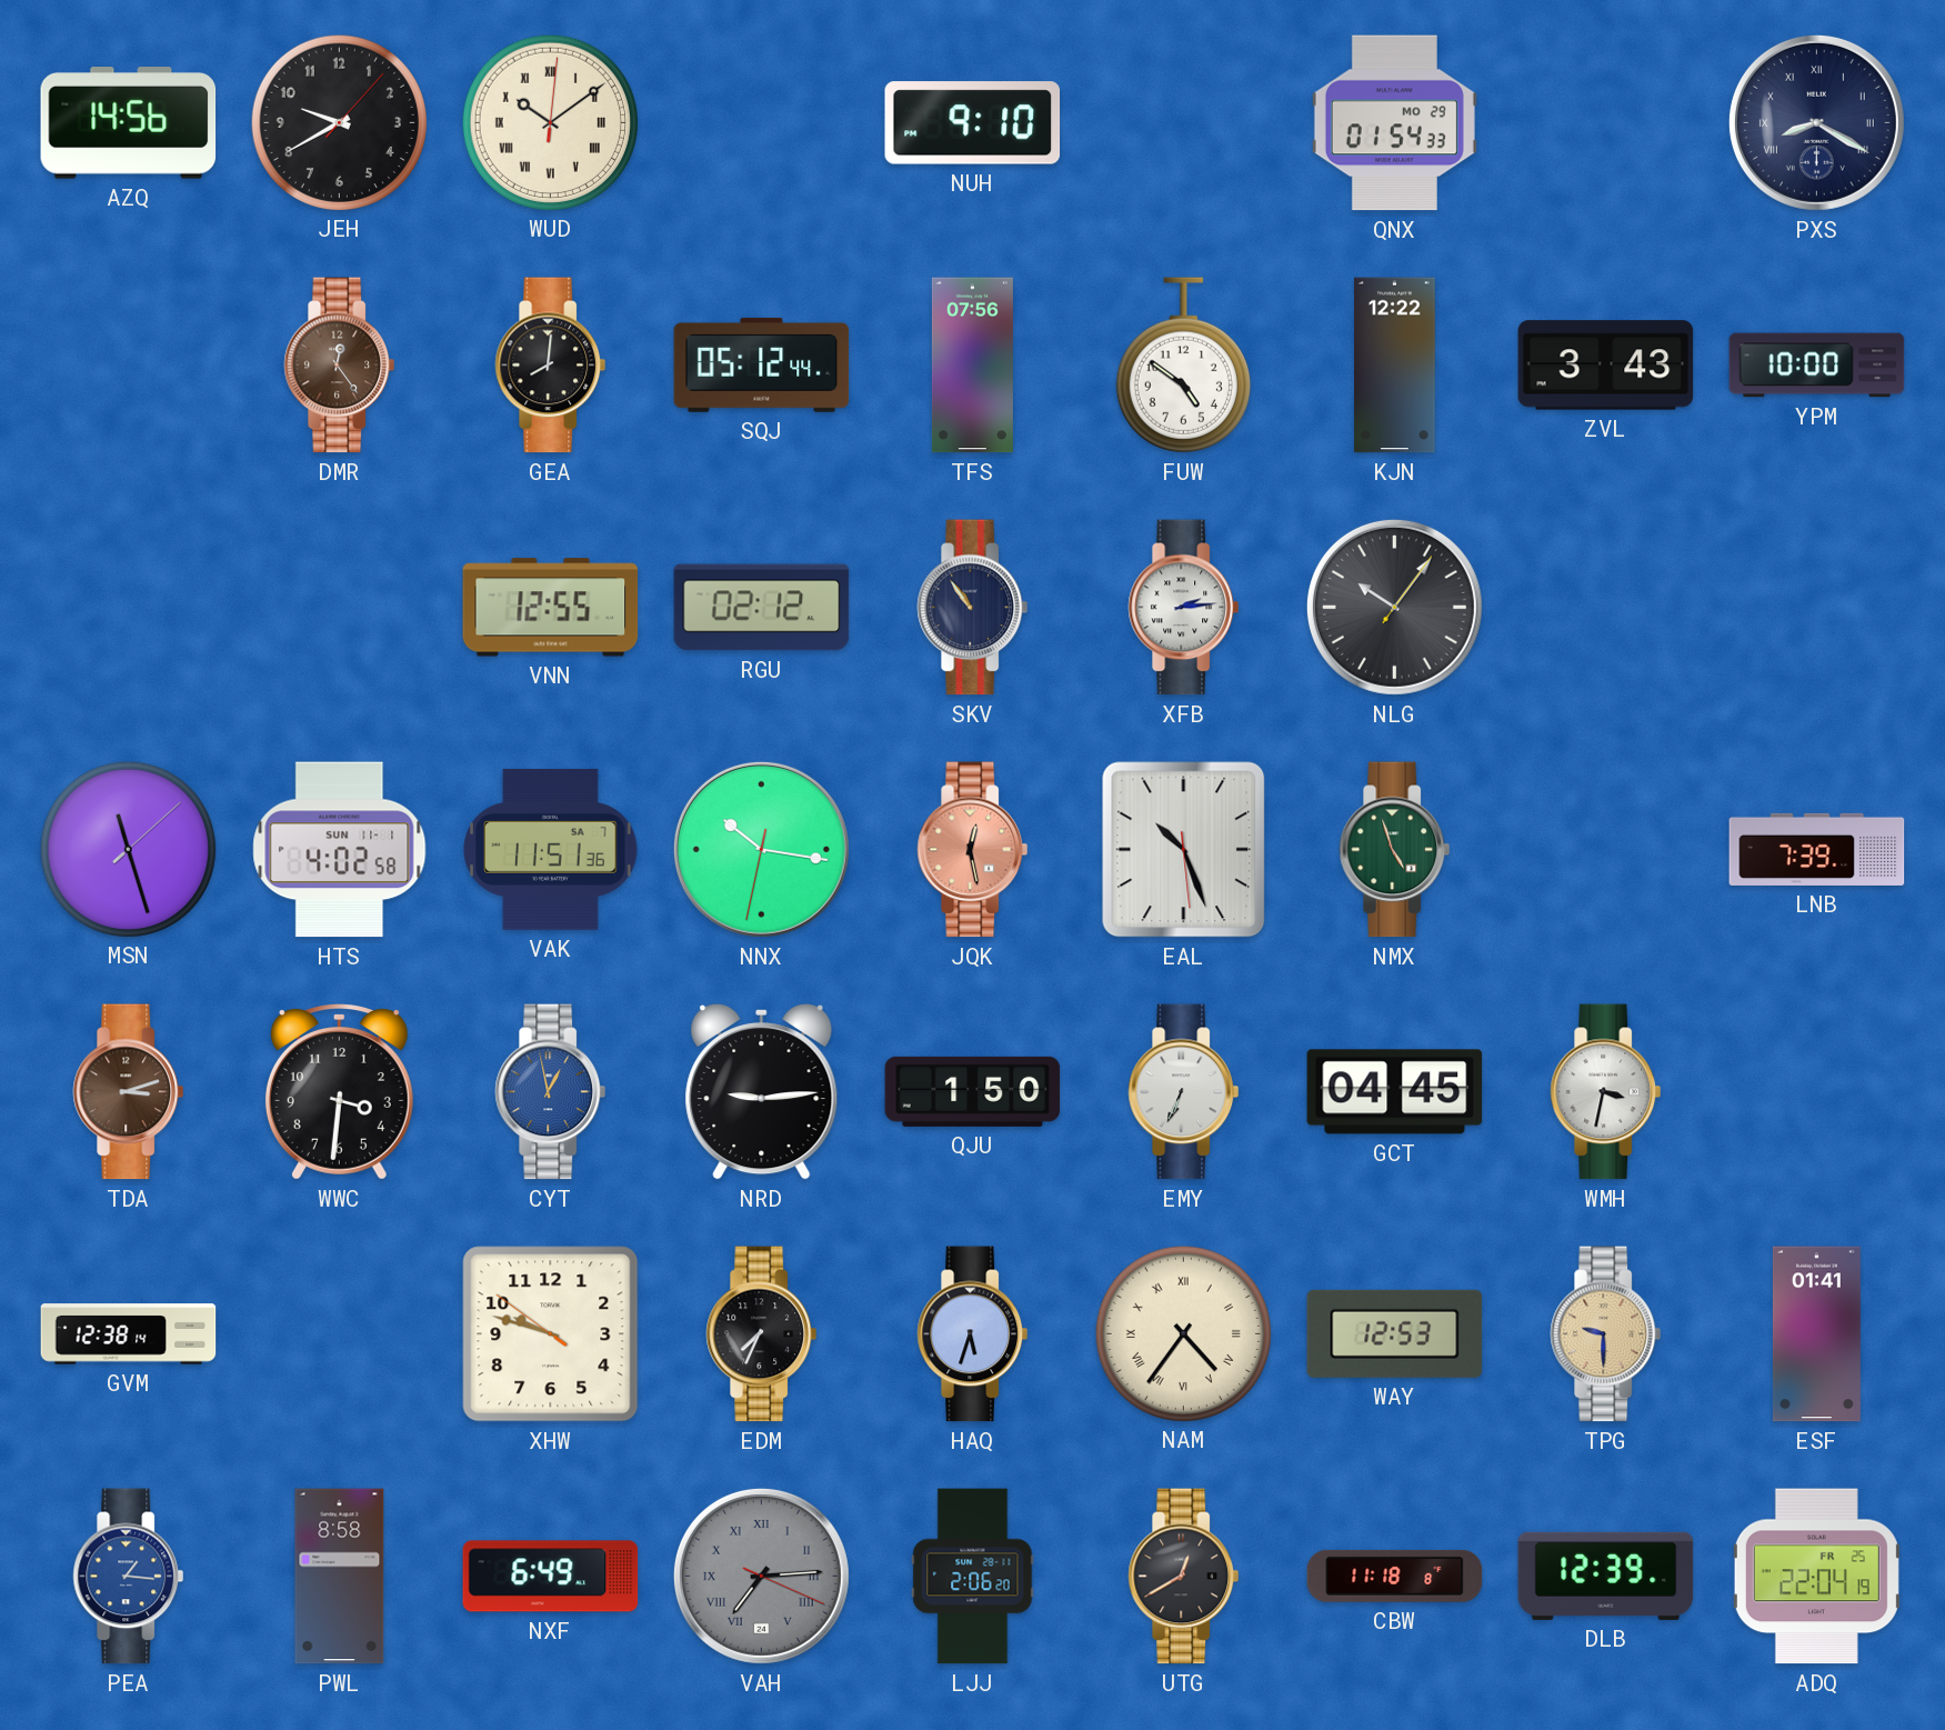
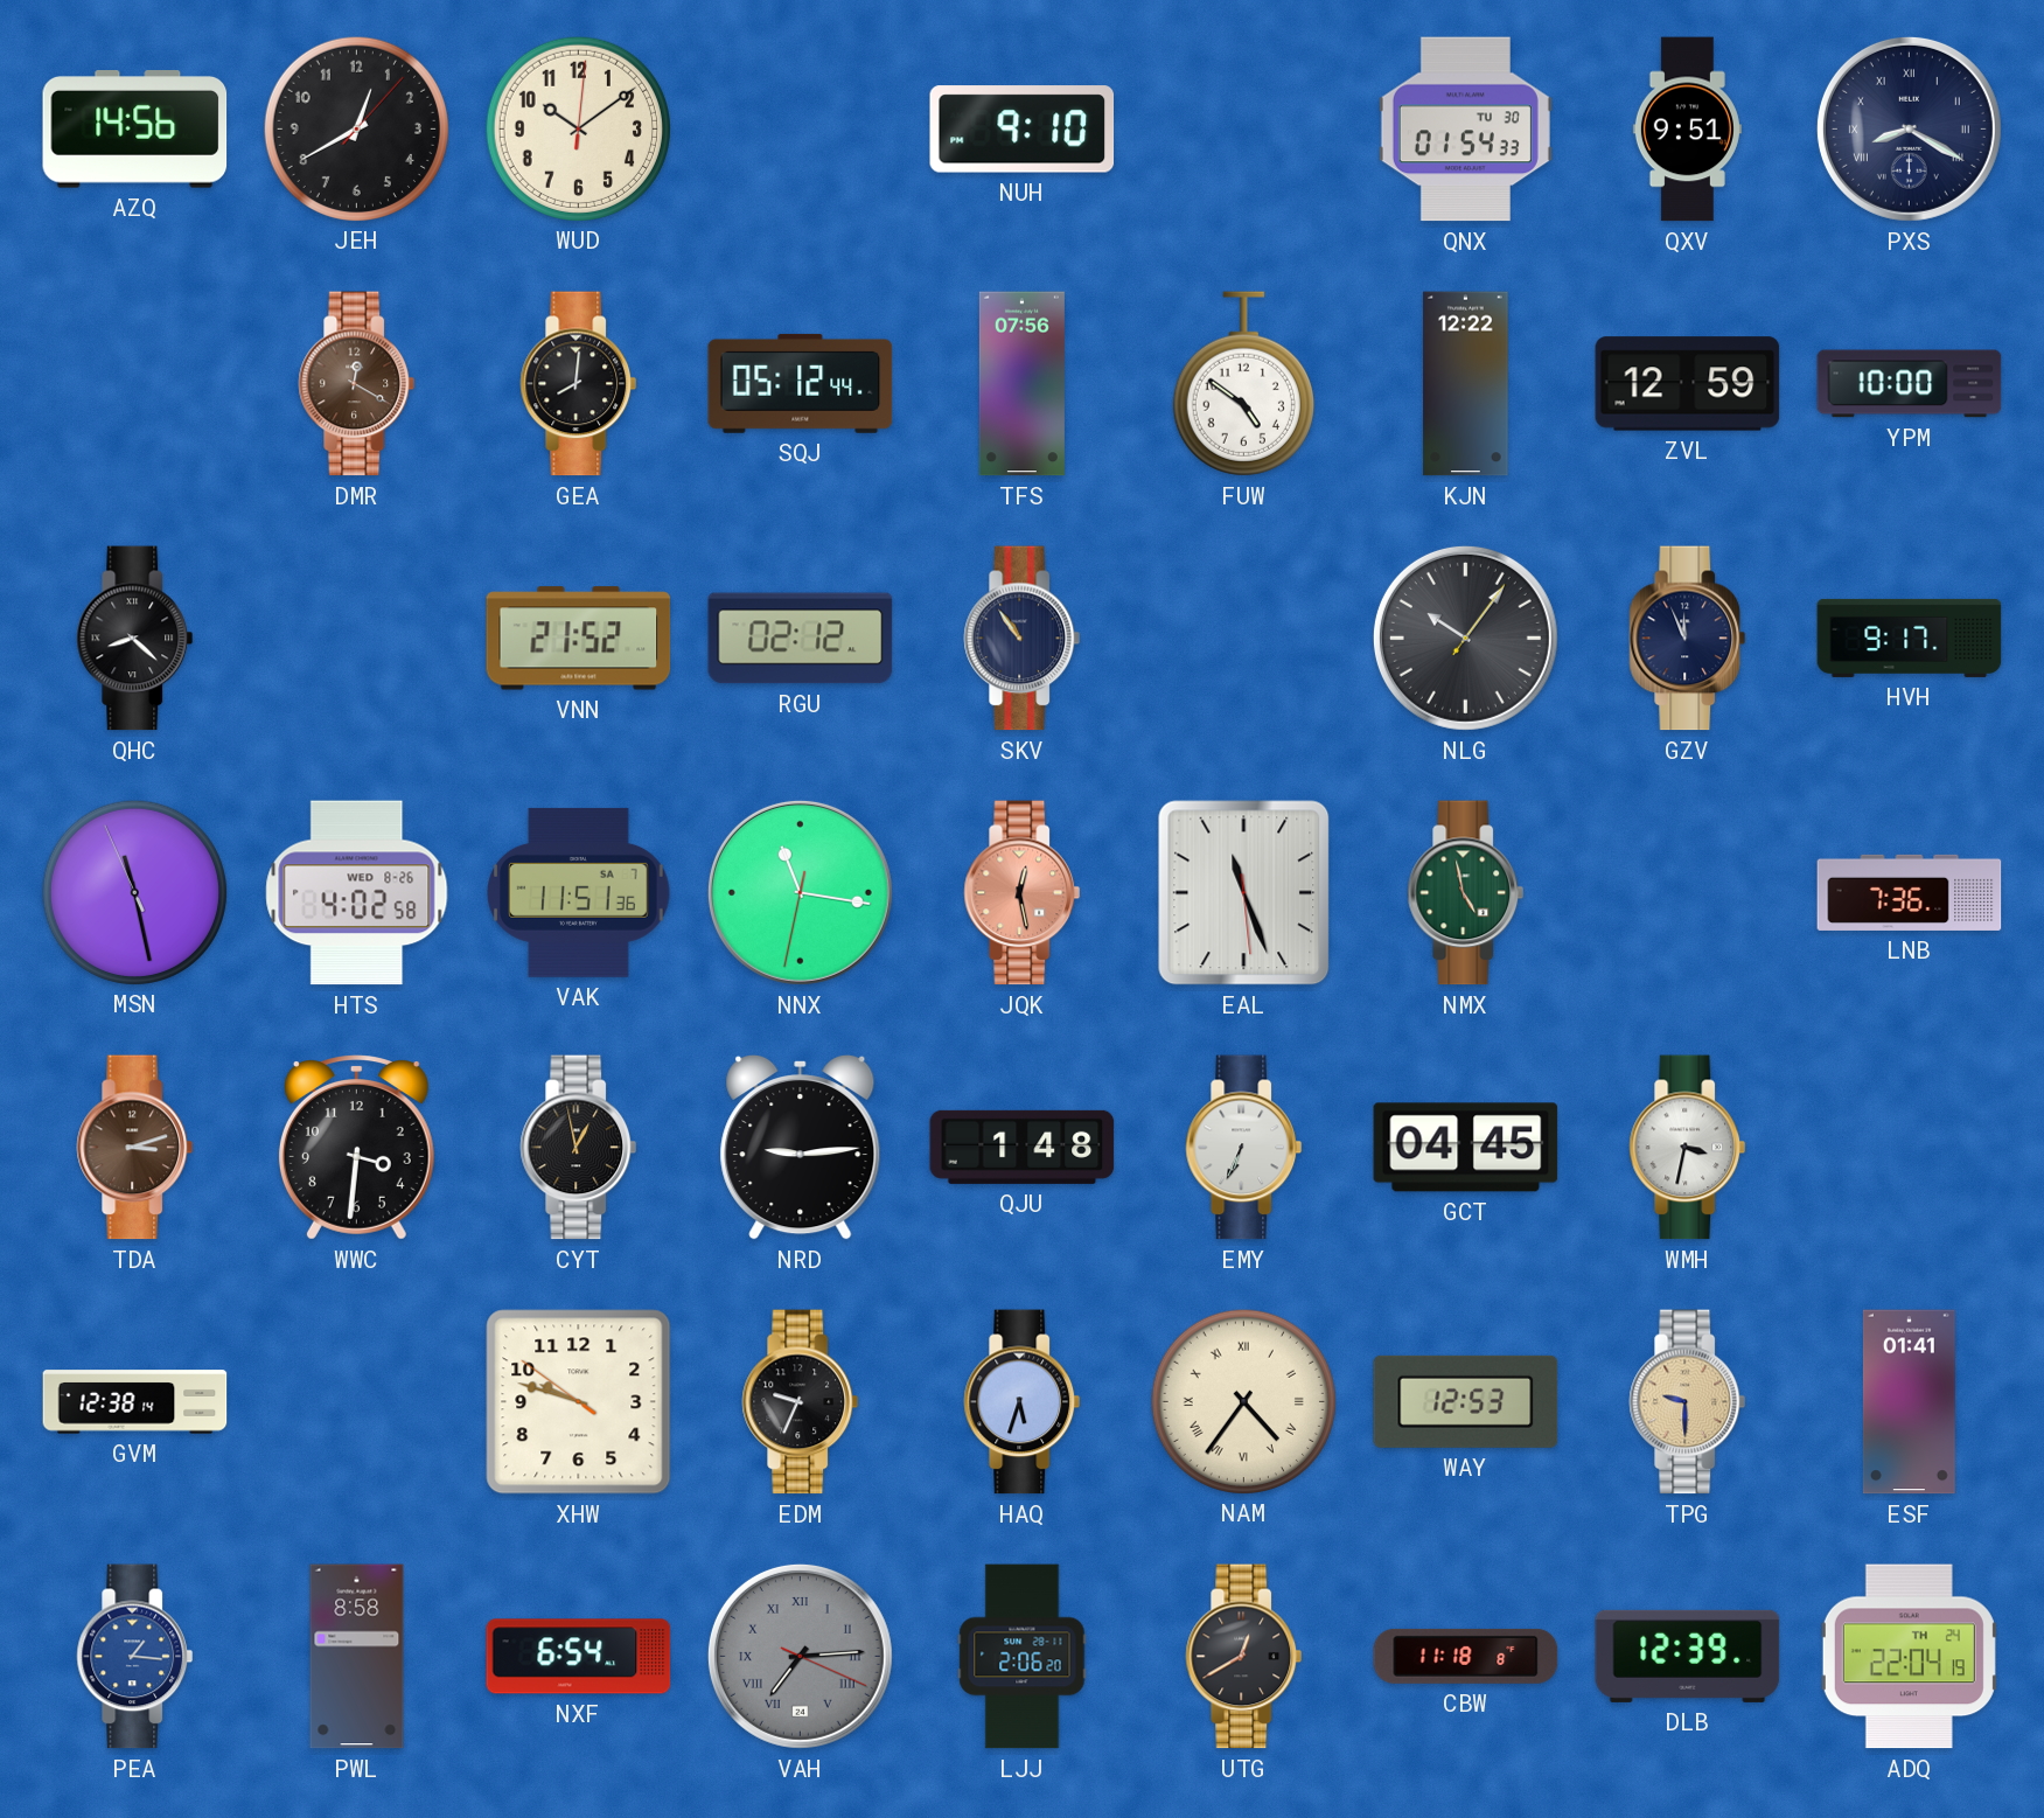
JEH: 9:40 -> 12:40
WUD numerals: Roman -> Arabic
QNX date: MO 29 -> TU 30
QXV: none -> 9:51
DMR: 12:24 -> 12:20
ZVL: 3:43 -> 12:59
QHC: none -> 8:22
VNN: 12:55 -> 21:52
XFB: 2:14 -> none
GZV: none -> 11:56
HVH: none -> 9:17
MSN: 11:27:08 -> 11:27:56
HTS date: SUN 11-1 -> WED 8-26
NNX: 10:16 -> 11:16
EAL: 10:26 -> 11:26
NMX: 4:57 -> 4:58
LNB: 7:39 -> 7:36
CYT dial: blue -> black
QJU: 1:50 -> 1:48
EDM: 7:34 -> 9:34
NXF: 6:49 -> 6:54
ADQ date: FR 25 -> TH 24
